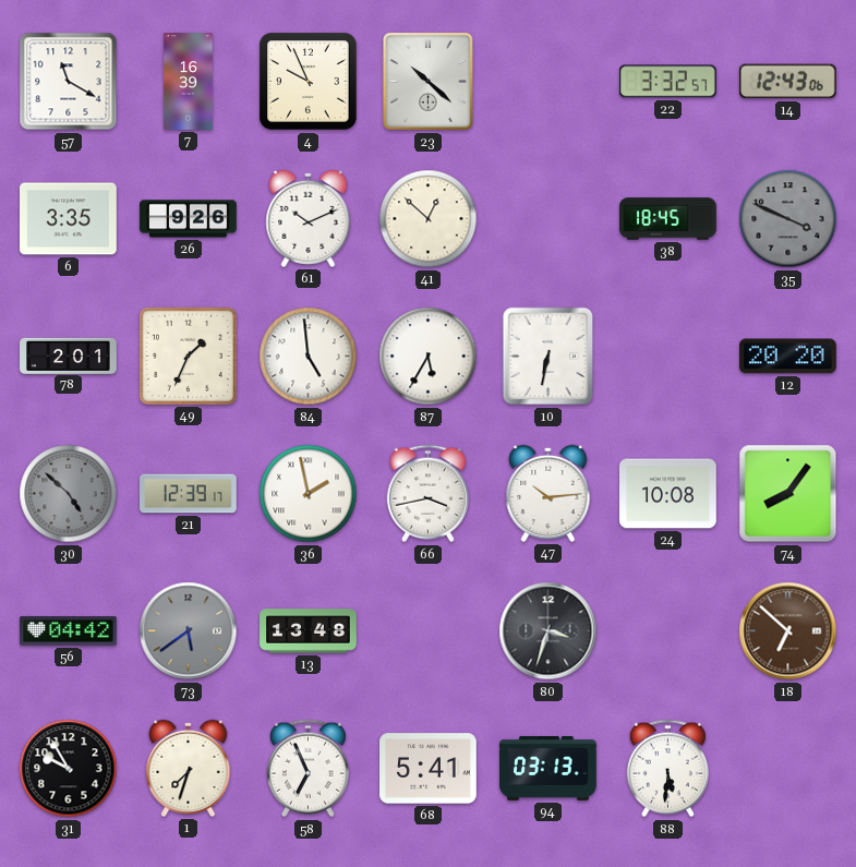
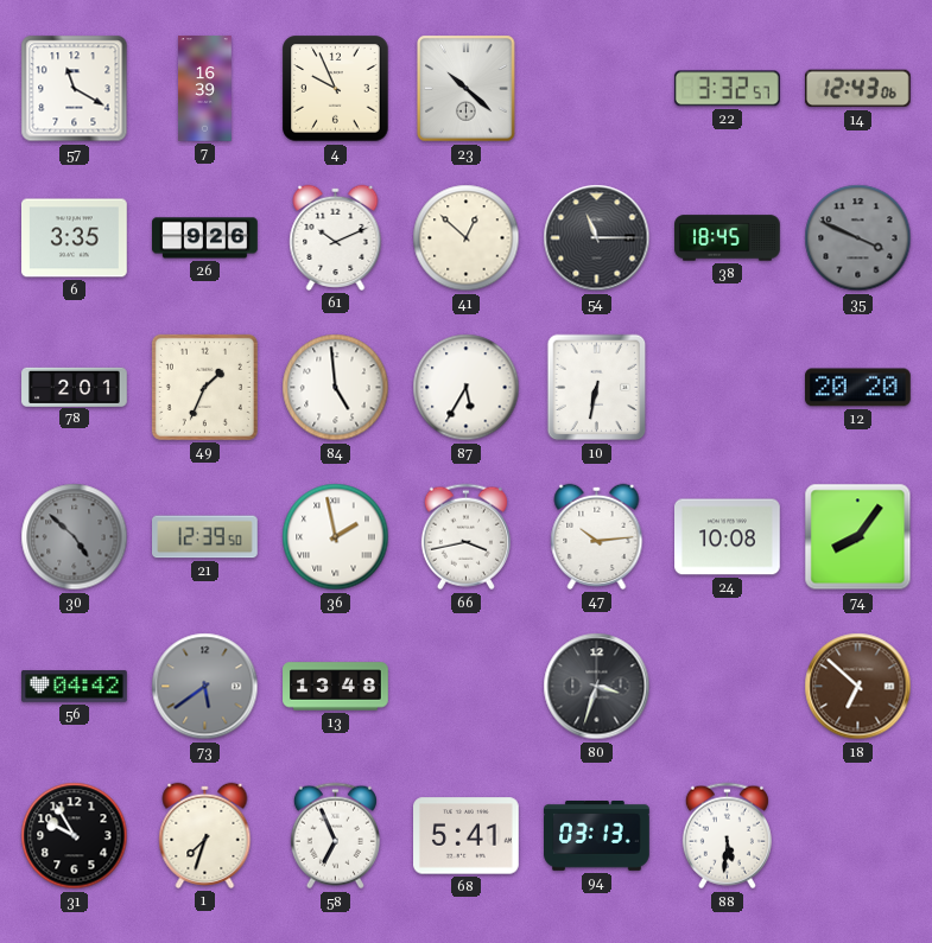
54: none -> 11:15
21: 12:39:17 -> 12:39:50
